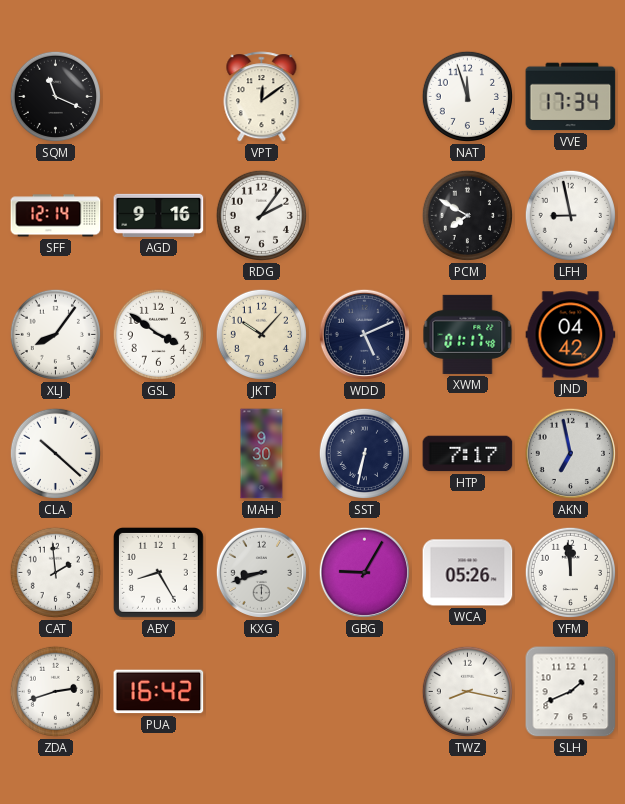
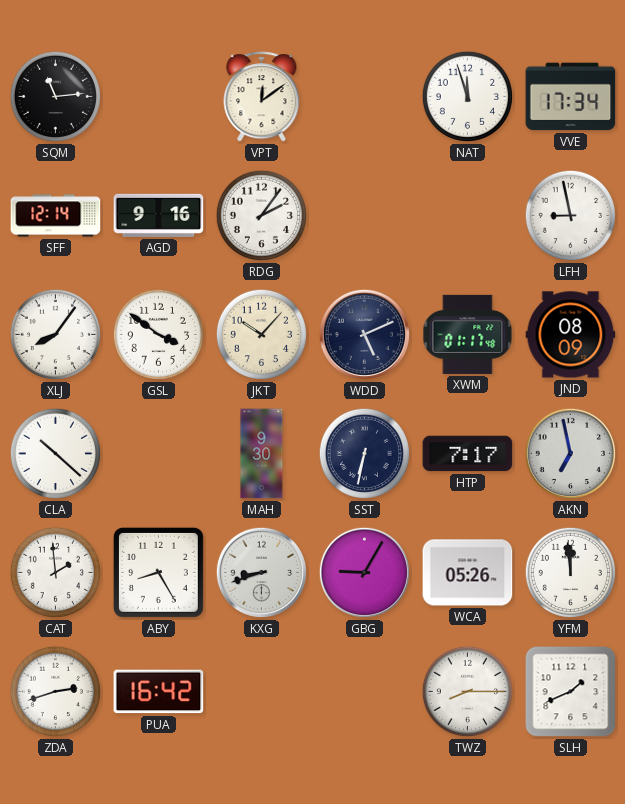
SQM: 11:19 -> 11:14
PCM: 7:50 -> none
JND: 04:42 -> 08:09
TWZ: 8:17 -> 8:15
